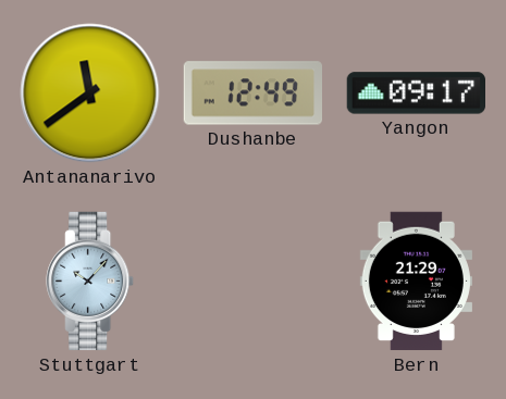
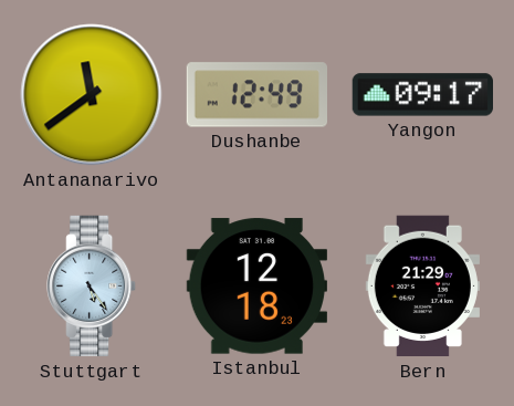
Stuttgart: 10:07 -> 5:24
Istanbul: none -> 12:18
